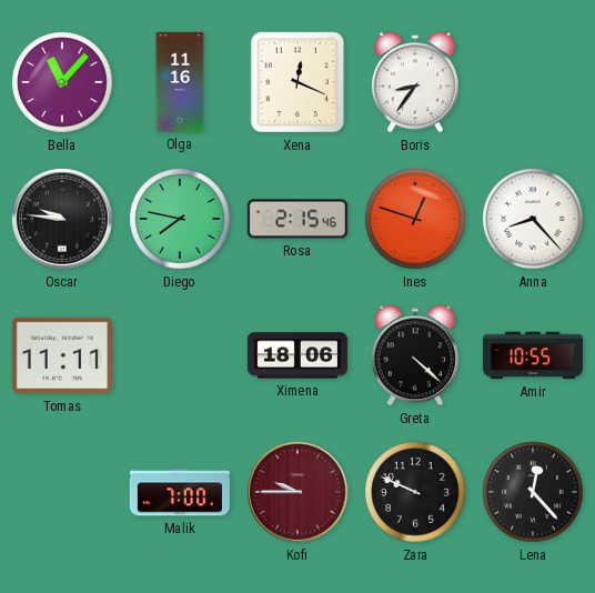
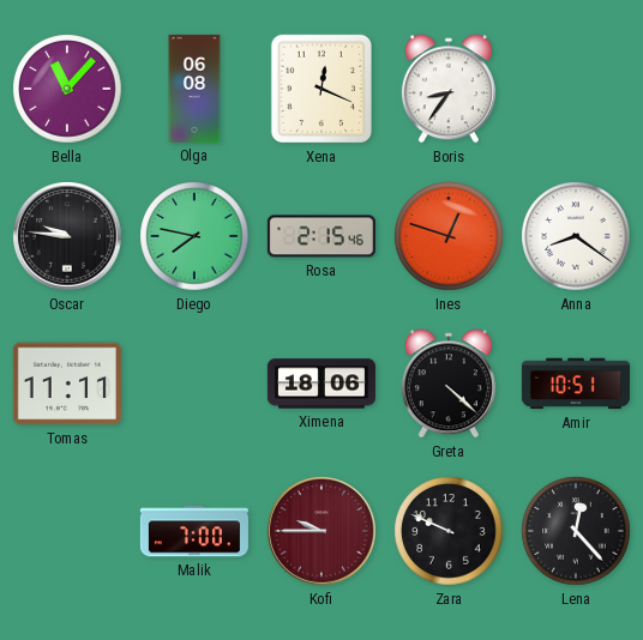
Olga: 11:16 -> 06:08
Anna: 8:23 -> 8:21
Amir: 10:55 -> 10:51
